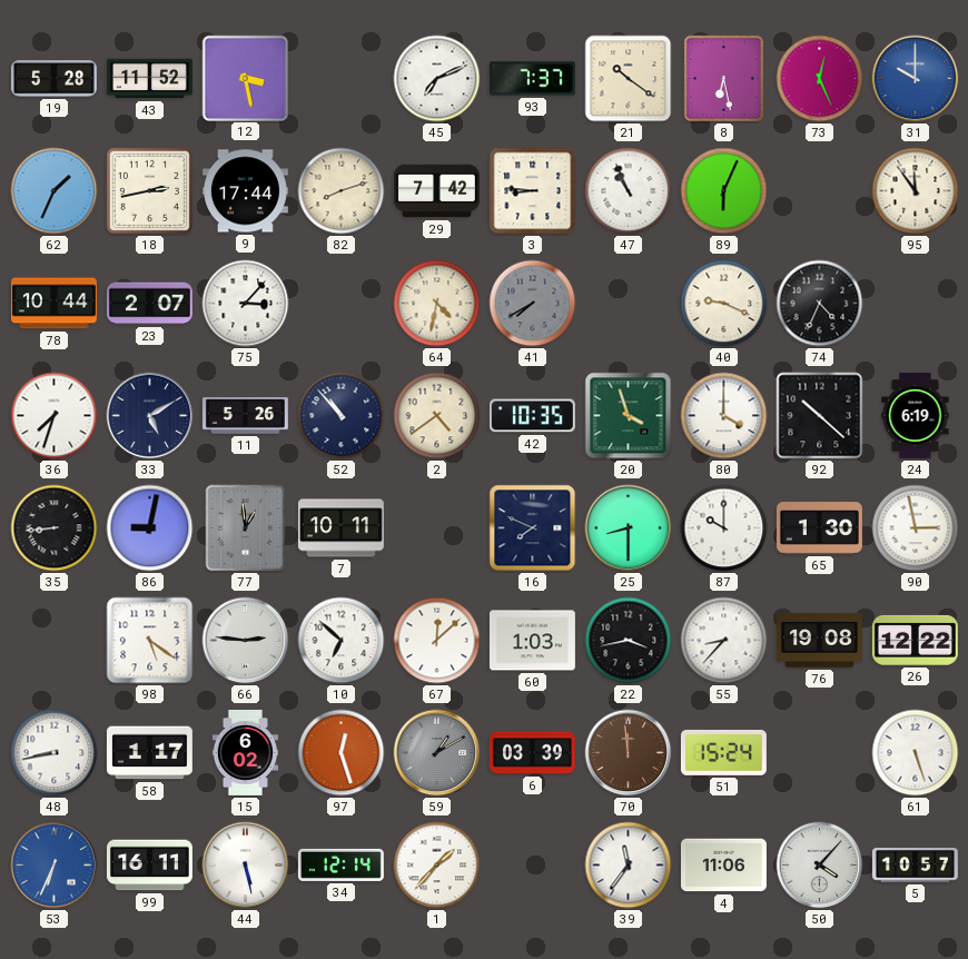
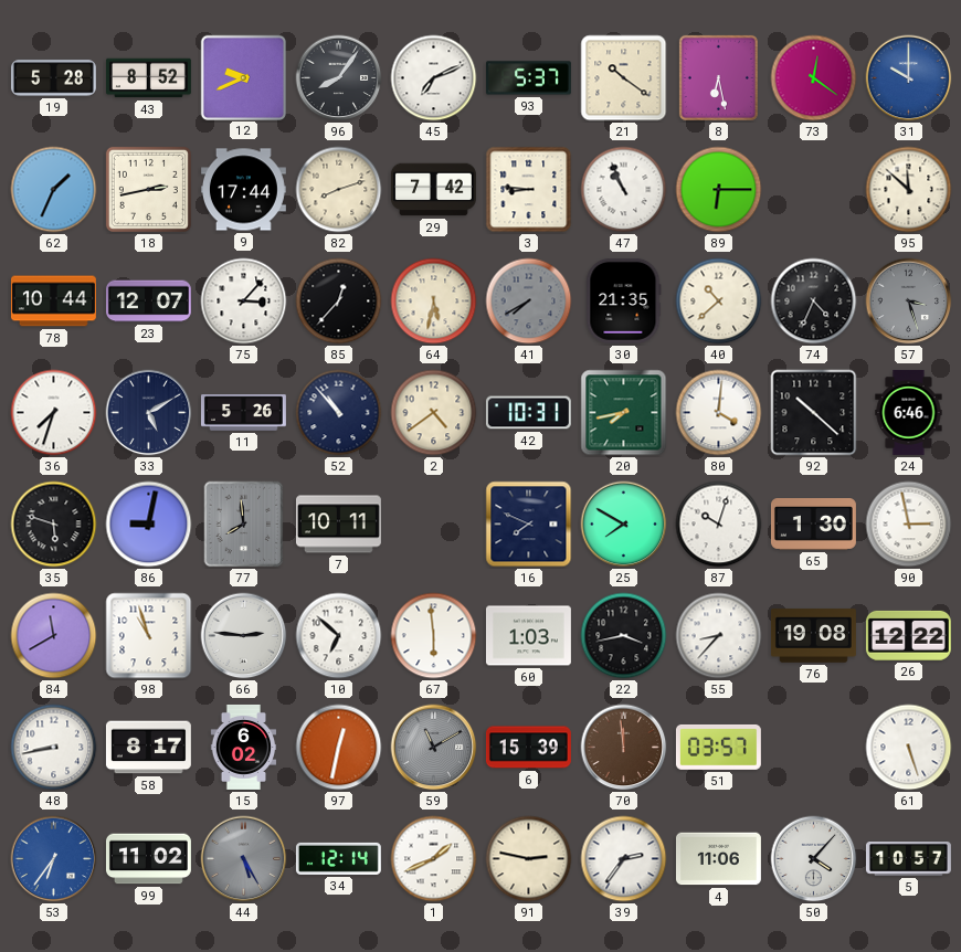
43: 11:52 -> 8:52
12: 3:28 -> 9:41
96: none -> 8:06
93: 7:37 -> 5:37
73: 12:26 -> 12:21
89: 6:04 -> 6:15
95: 11:54 -> 11:52
23: 2:07 -> 12:07
85: none -> 12:37
64: 4:32 -> 5:32
30: none -> 21:35
40: 9:19 -> 10:38
57: none -> 3:27
42: 10:35 -> 10:31
20: 3:57 -> 7:43
80: 4:00 -> 4:01
24: 6:19 -> 6:46
35: 8:44 -> 5:48
77: 12:59 -> 7:59
25: 8:30 -> 7:50
87: 10:00 -> 10:03
84: none -> 11:40
98: 5:21 -> 10:57
67: 12:08 -> 5:59
58: 1:17 -> 8:17
97: 12:27 -> 12:32
59: 1:10 -> 11:10
6: 03:39 -> 15:39
51: 15:24 -> 03:57
53: 6:34 -> 6:36
99: 16:11 -> 11:02
44: 5:28 -> 5:25
44 dial: white -> grey
1: 1:37 -> 1:41
91: none -> 2:47
39: 11:36 -> 2:36
